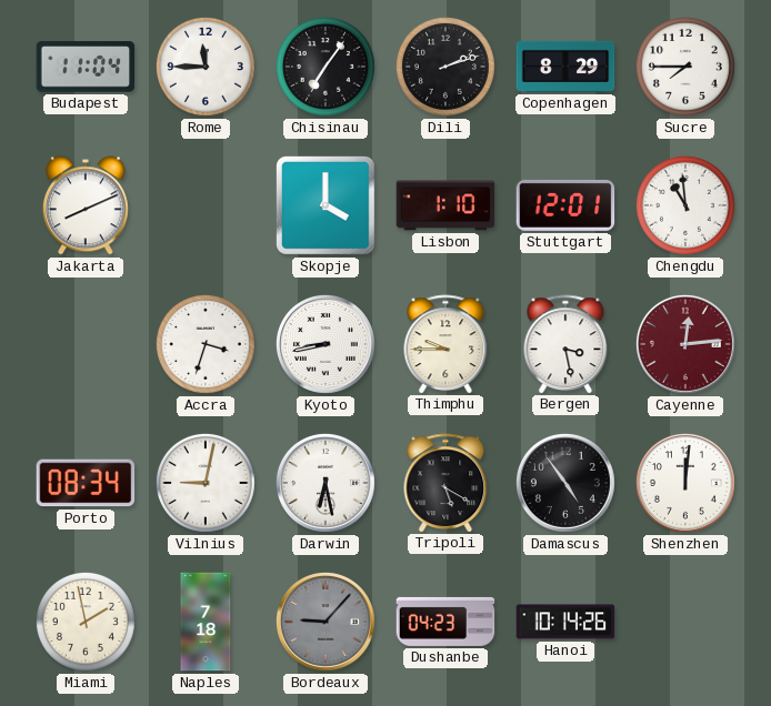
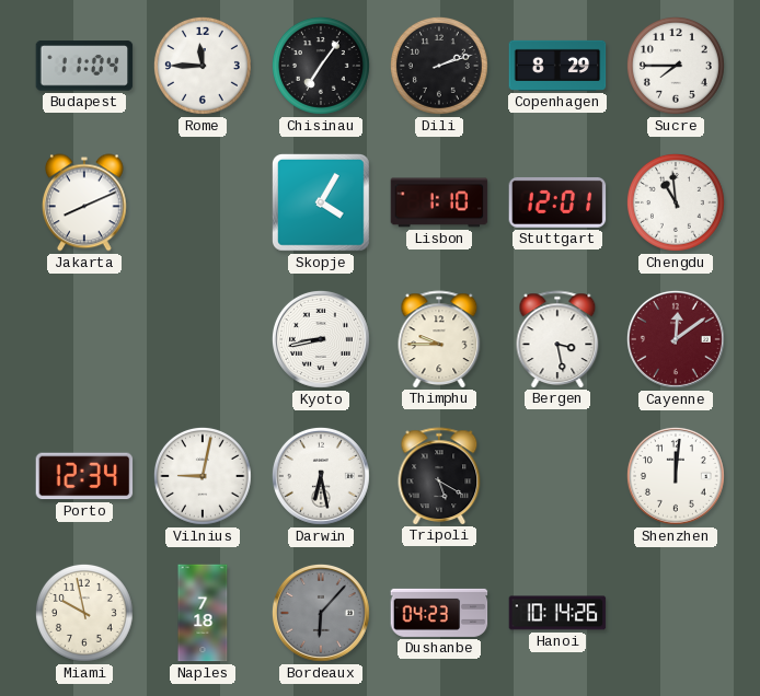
Skopje: 4:00 -> 4:05
Accra: 3:33 -> none
Cayenne: 12:14 -> 12:09
Porto: 08:34 -> 12:34
Damascus: 4:54 -> none
Miami: 1:58 -> 9:58
Bordeaux: 9:07 -> 6:07
